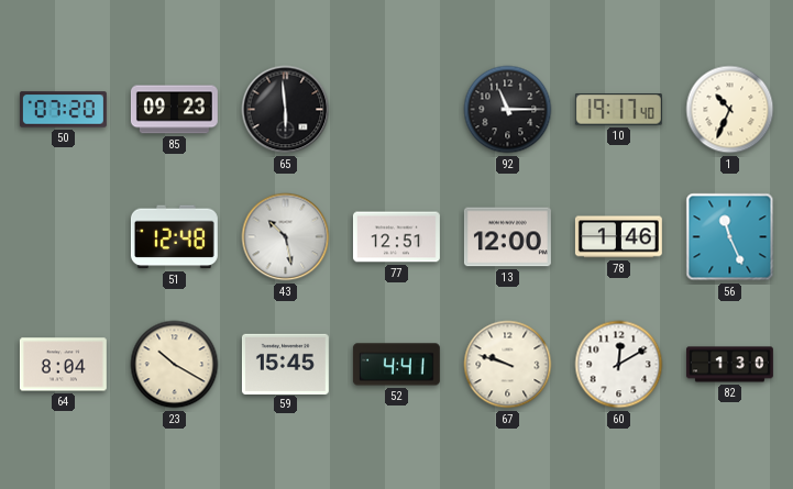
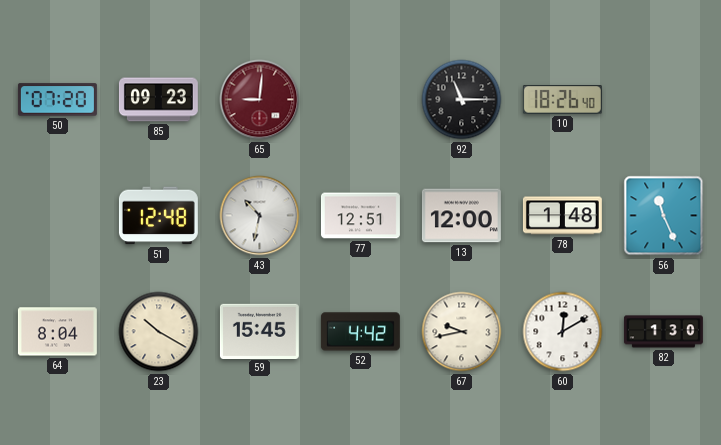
65: 5:59 -> 9:01
65 dial: black -> burgundy
10: 19:17 -> 18:26
1: 10:34 -> none
43: 10:28 -> 10:32
78: 1:46 -> 1:48
52: 4:41 -> 4:42
67: 9:48 -> 9:43
